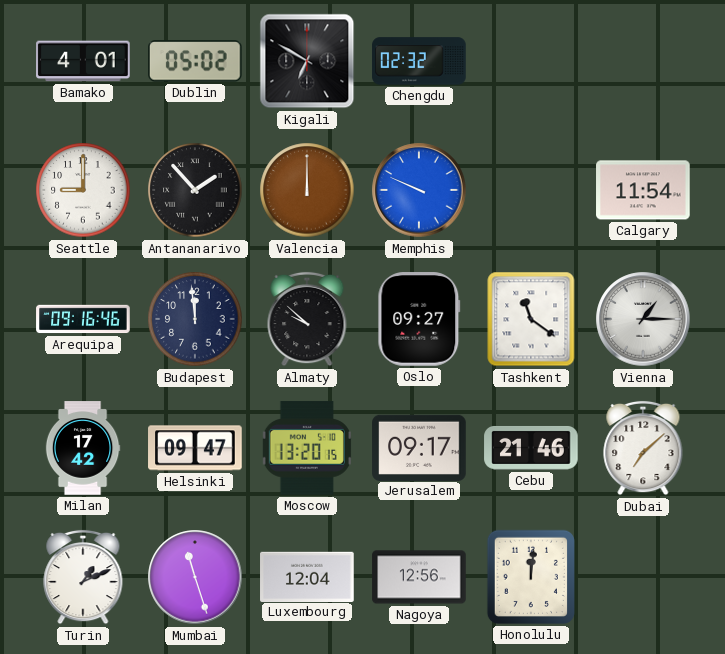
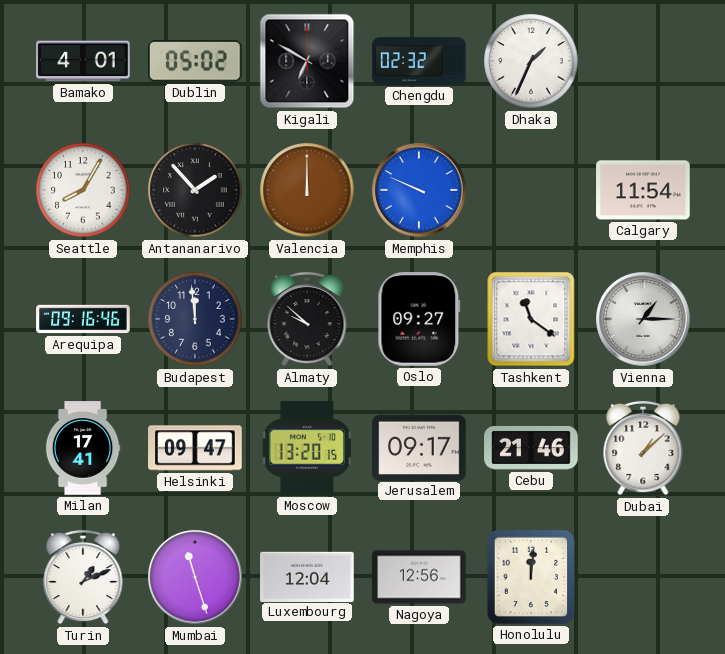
Dhaka: none -> 1:34
Seattle: 9:00 -> 8:05
Milan: 17:42 -> 17:41
Dubai: 7:08 -> 1:08
